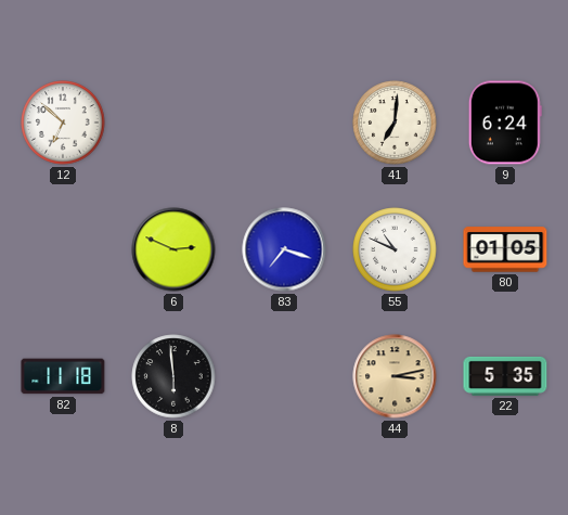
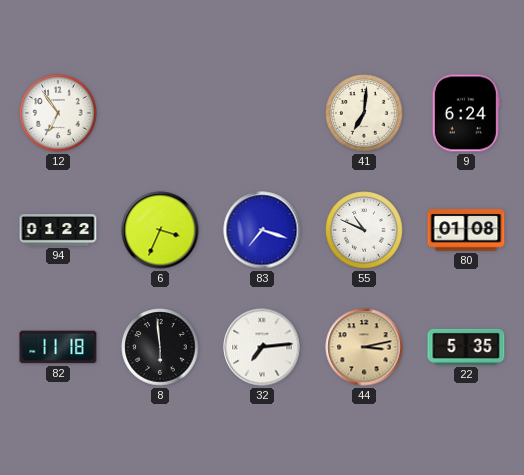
12: 6:52 -> 6:54
94: none -> 01:22
6: 2:49 -> 3:34
80: 01:05 -> 01:08
32: none -> 7:14
